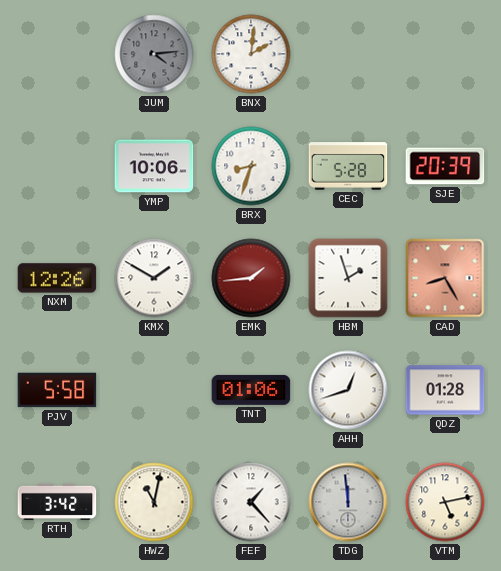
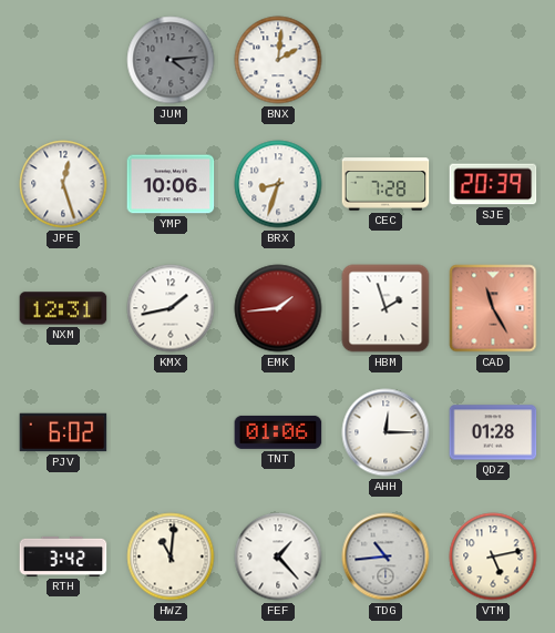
JPE: none -> 12:27
CEC: 5:28 -> 7:28
NXM: 12:26 -> 12:31
KMX: 1:50 -> 1:43
CAD: 8:25 -> 11:25
PJV: 5:58 -> 6:02
AHH: 12:42 -> 12:15
HWZ: 11:02 -> 11:01
TDG: 11:59 -> 10:44
